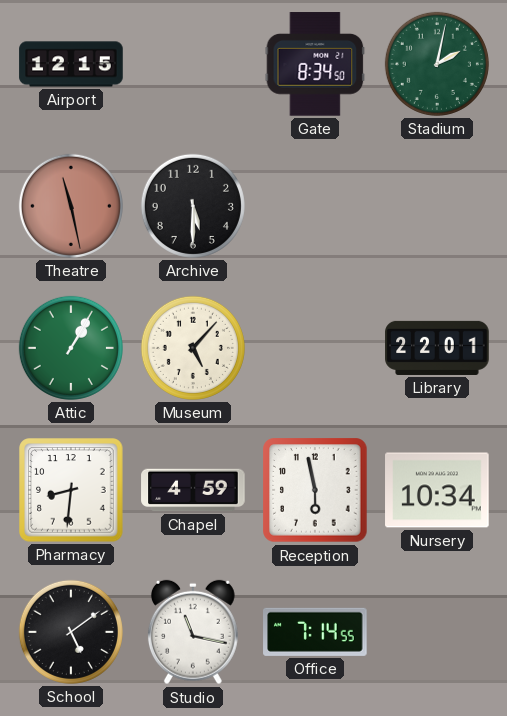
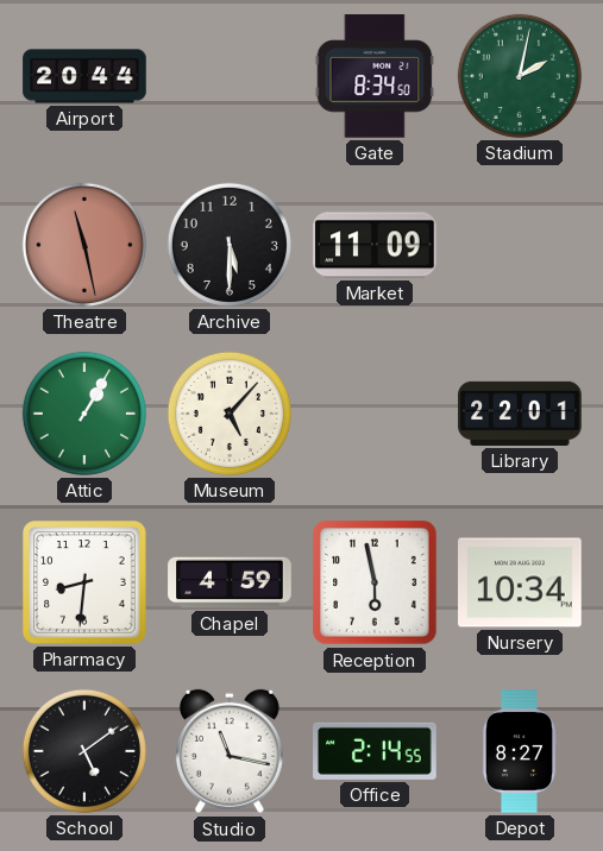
Airport: 12:15 -> 20:44
Market: none -> 11:09
Office: 7:14 -> 2:14
Depot: none -> 8:27
